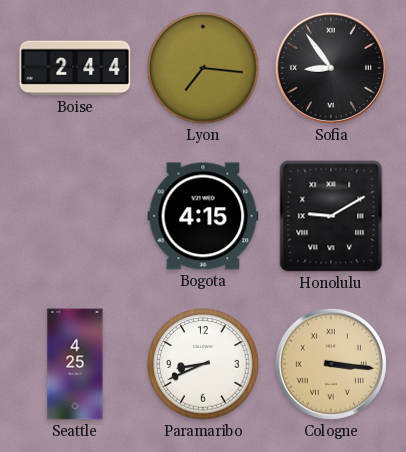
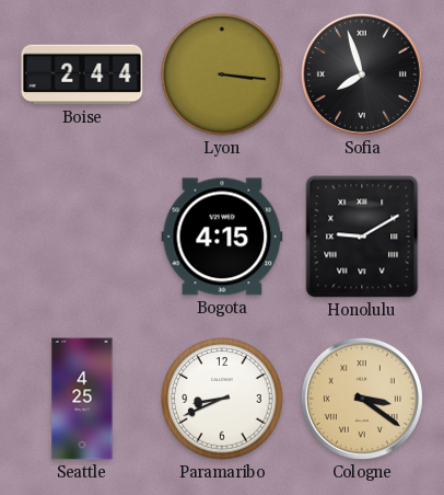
Lyon: 7:16 -> 3:16
Sofia: 8:54 -> 7:57
Cologne: 3:16 -> 3:21
